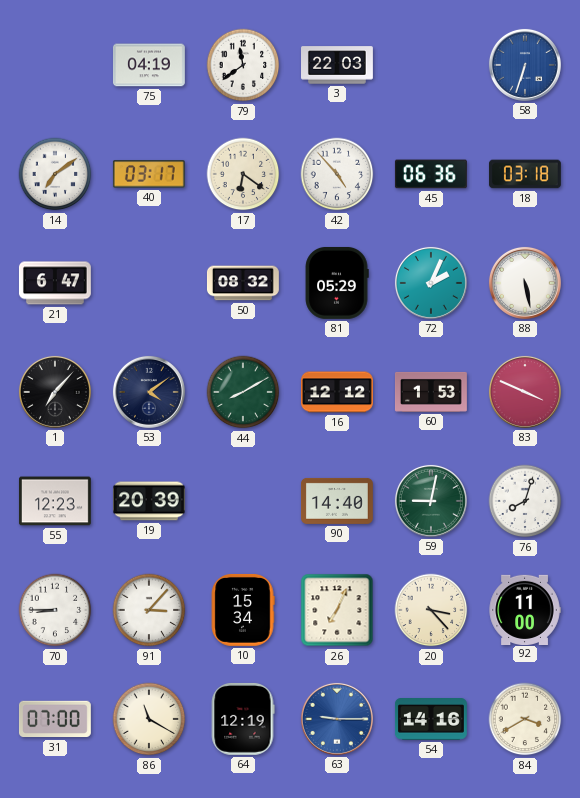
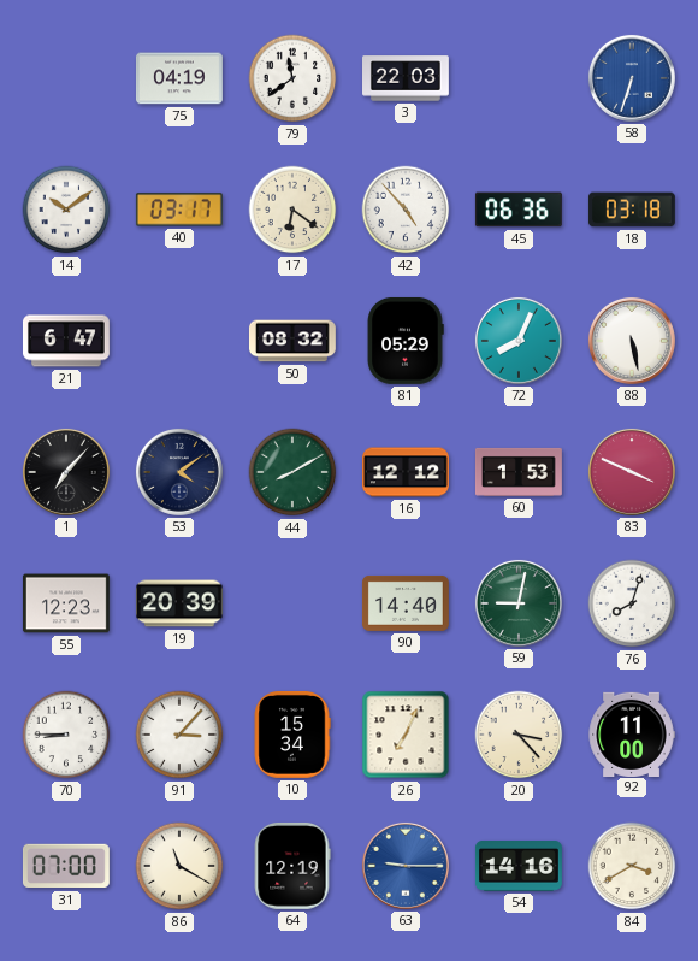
14: 7:09 -> 10:09
72: 2:04 -> 8:04
